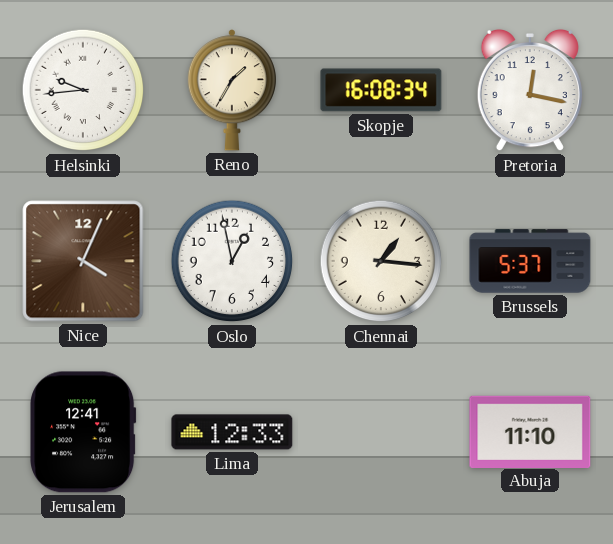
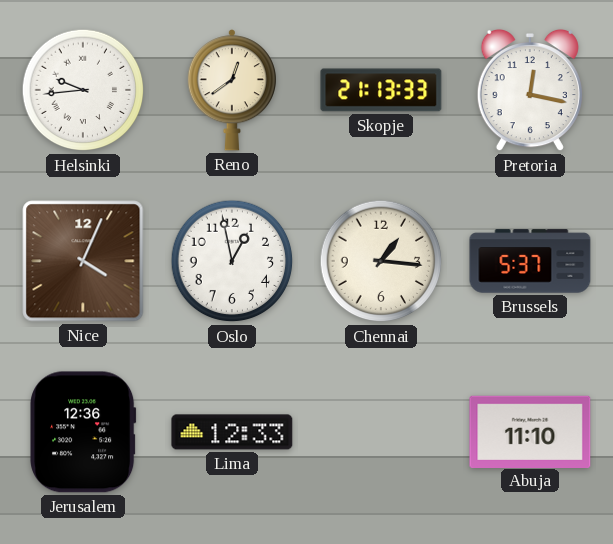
Reno: 1:35 -> 12:39
Skopje: 16:08 -> 21:13
Jerusalem: 12:41 -> 12:36
